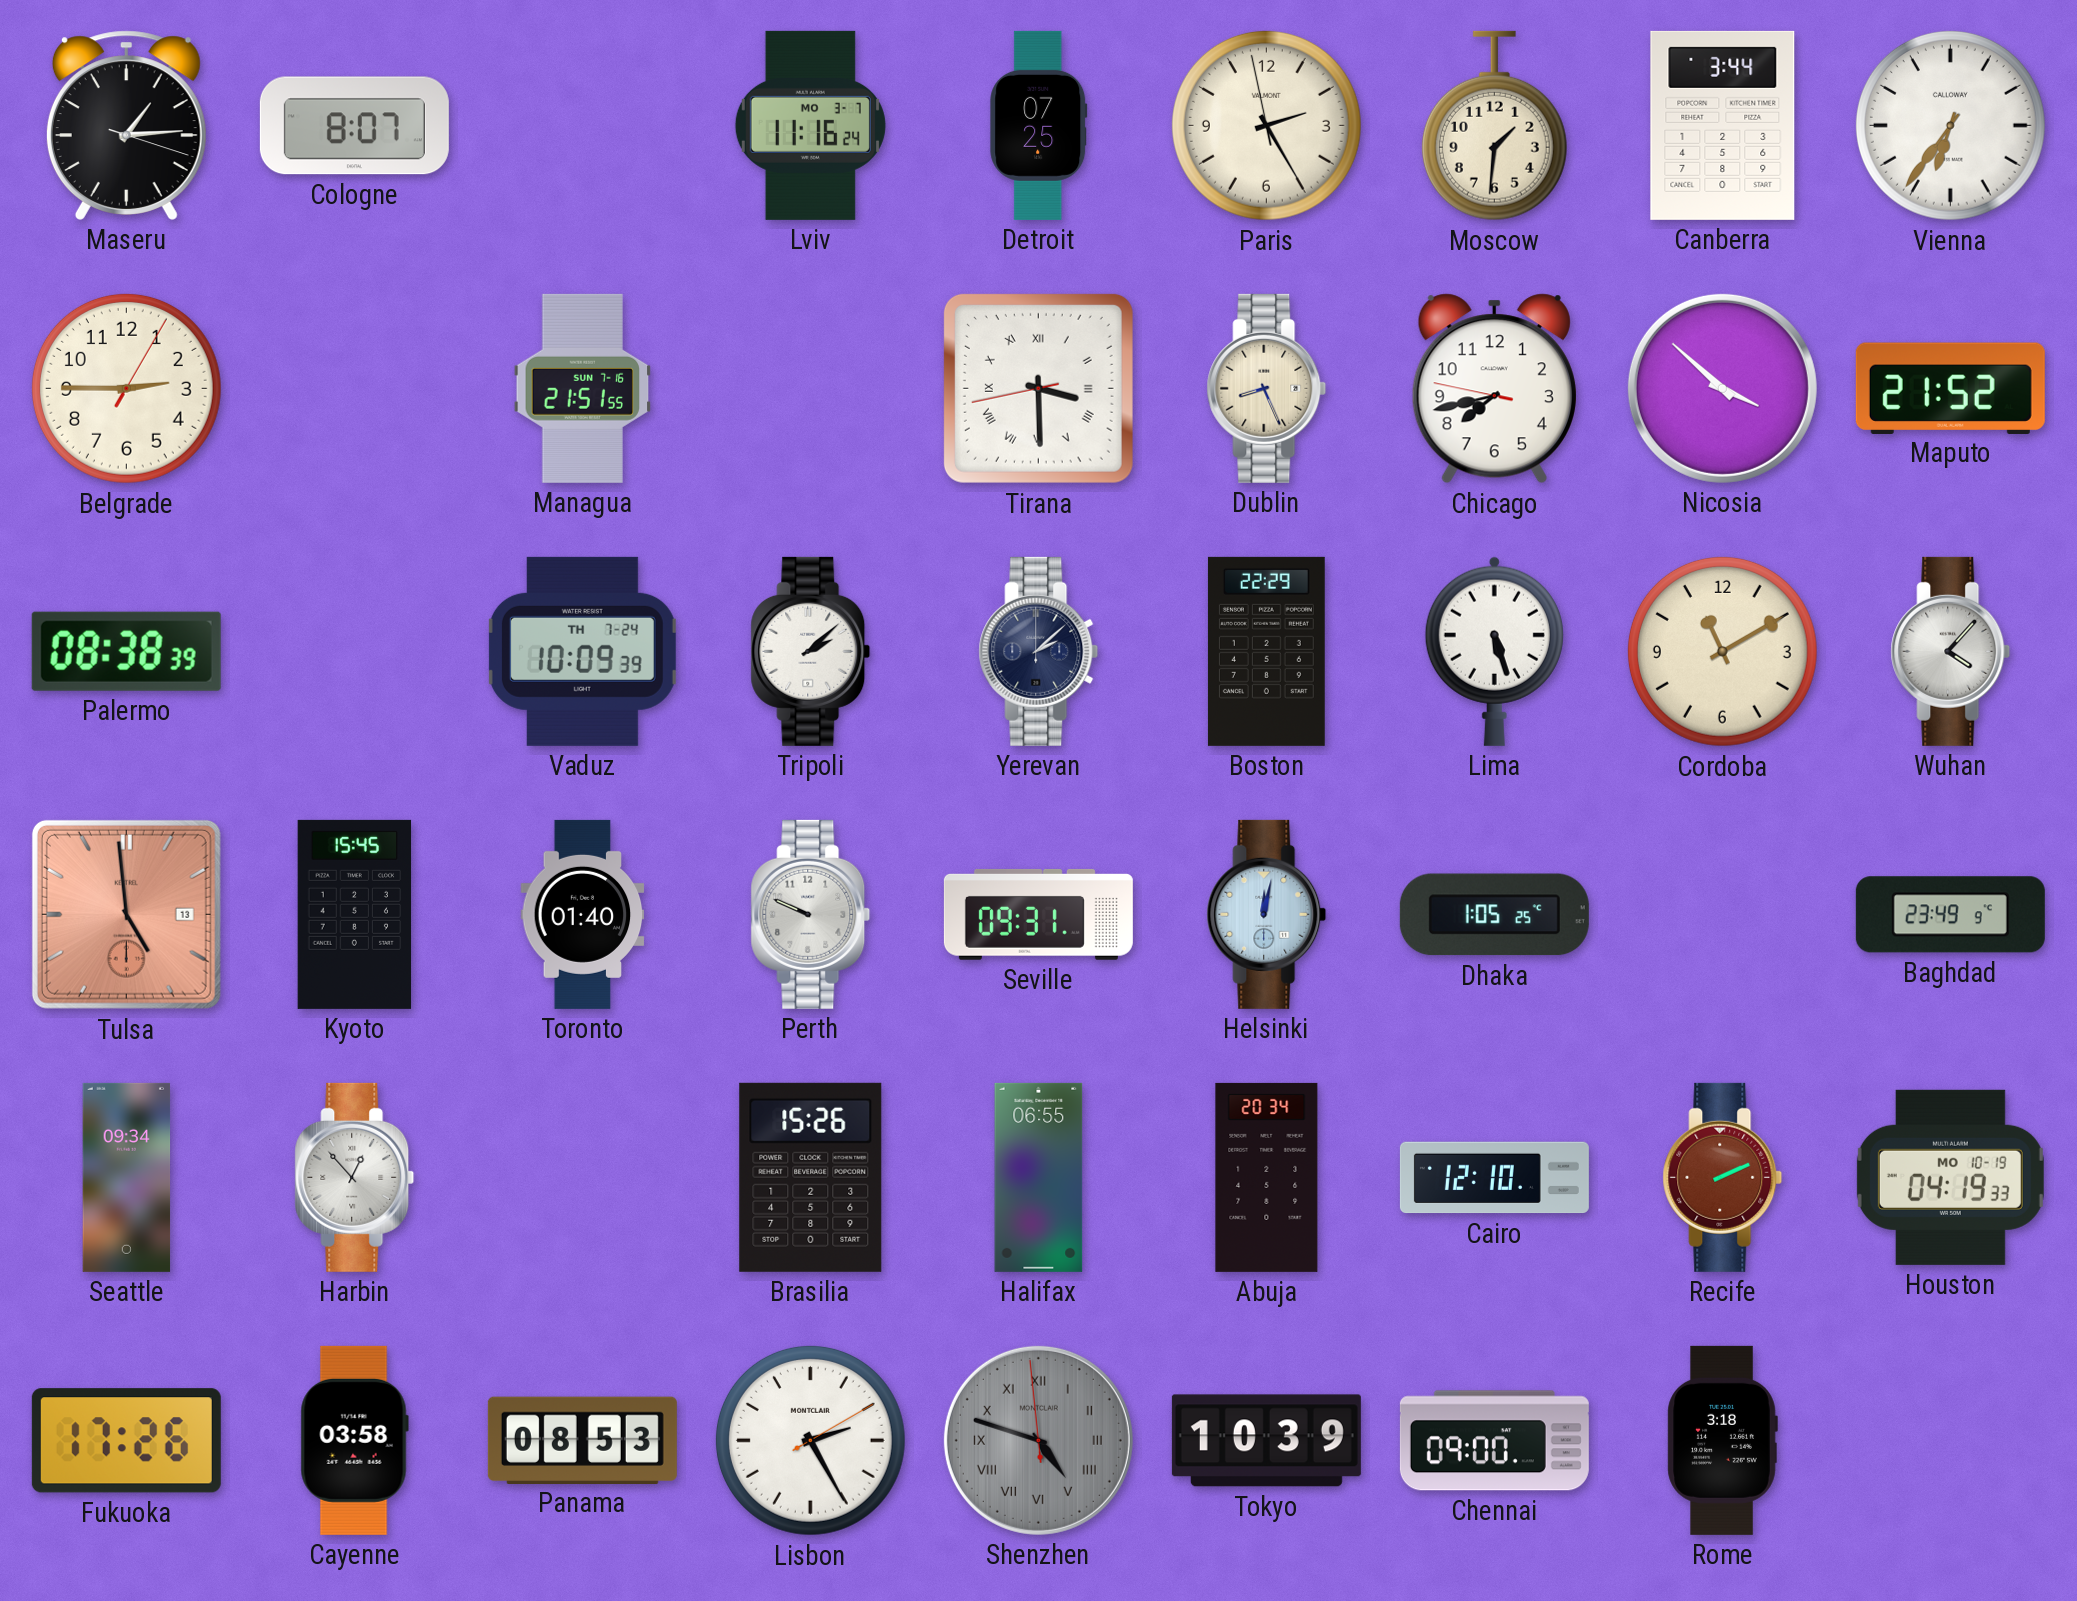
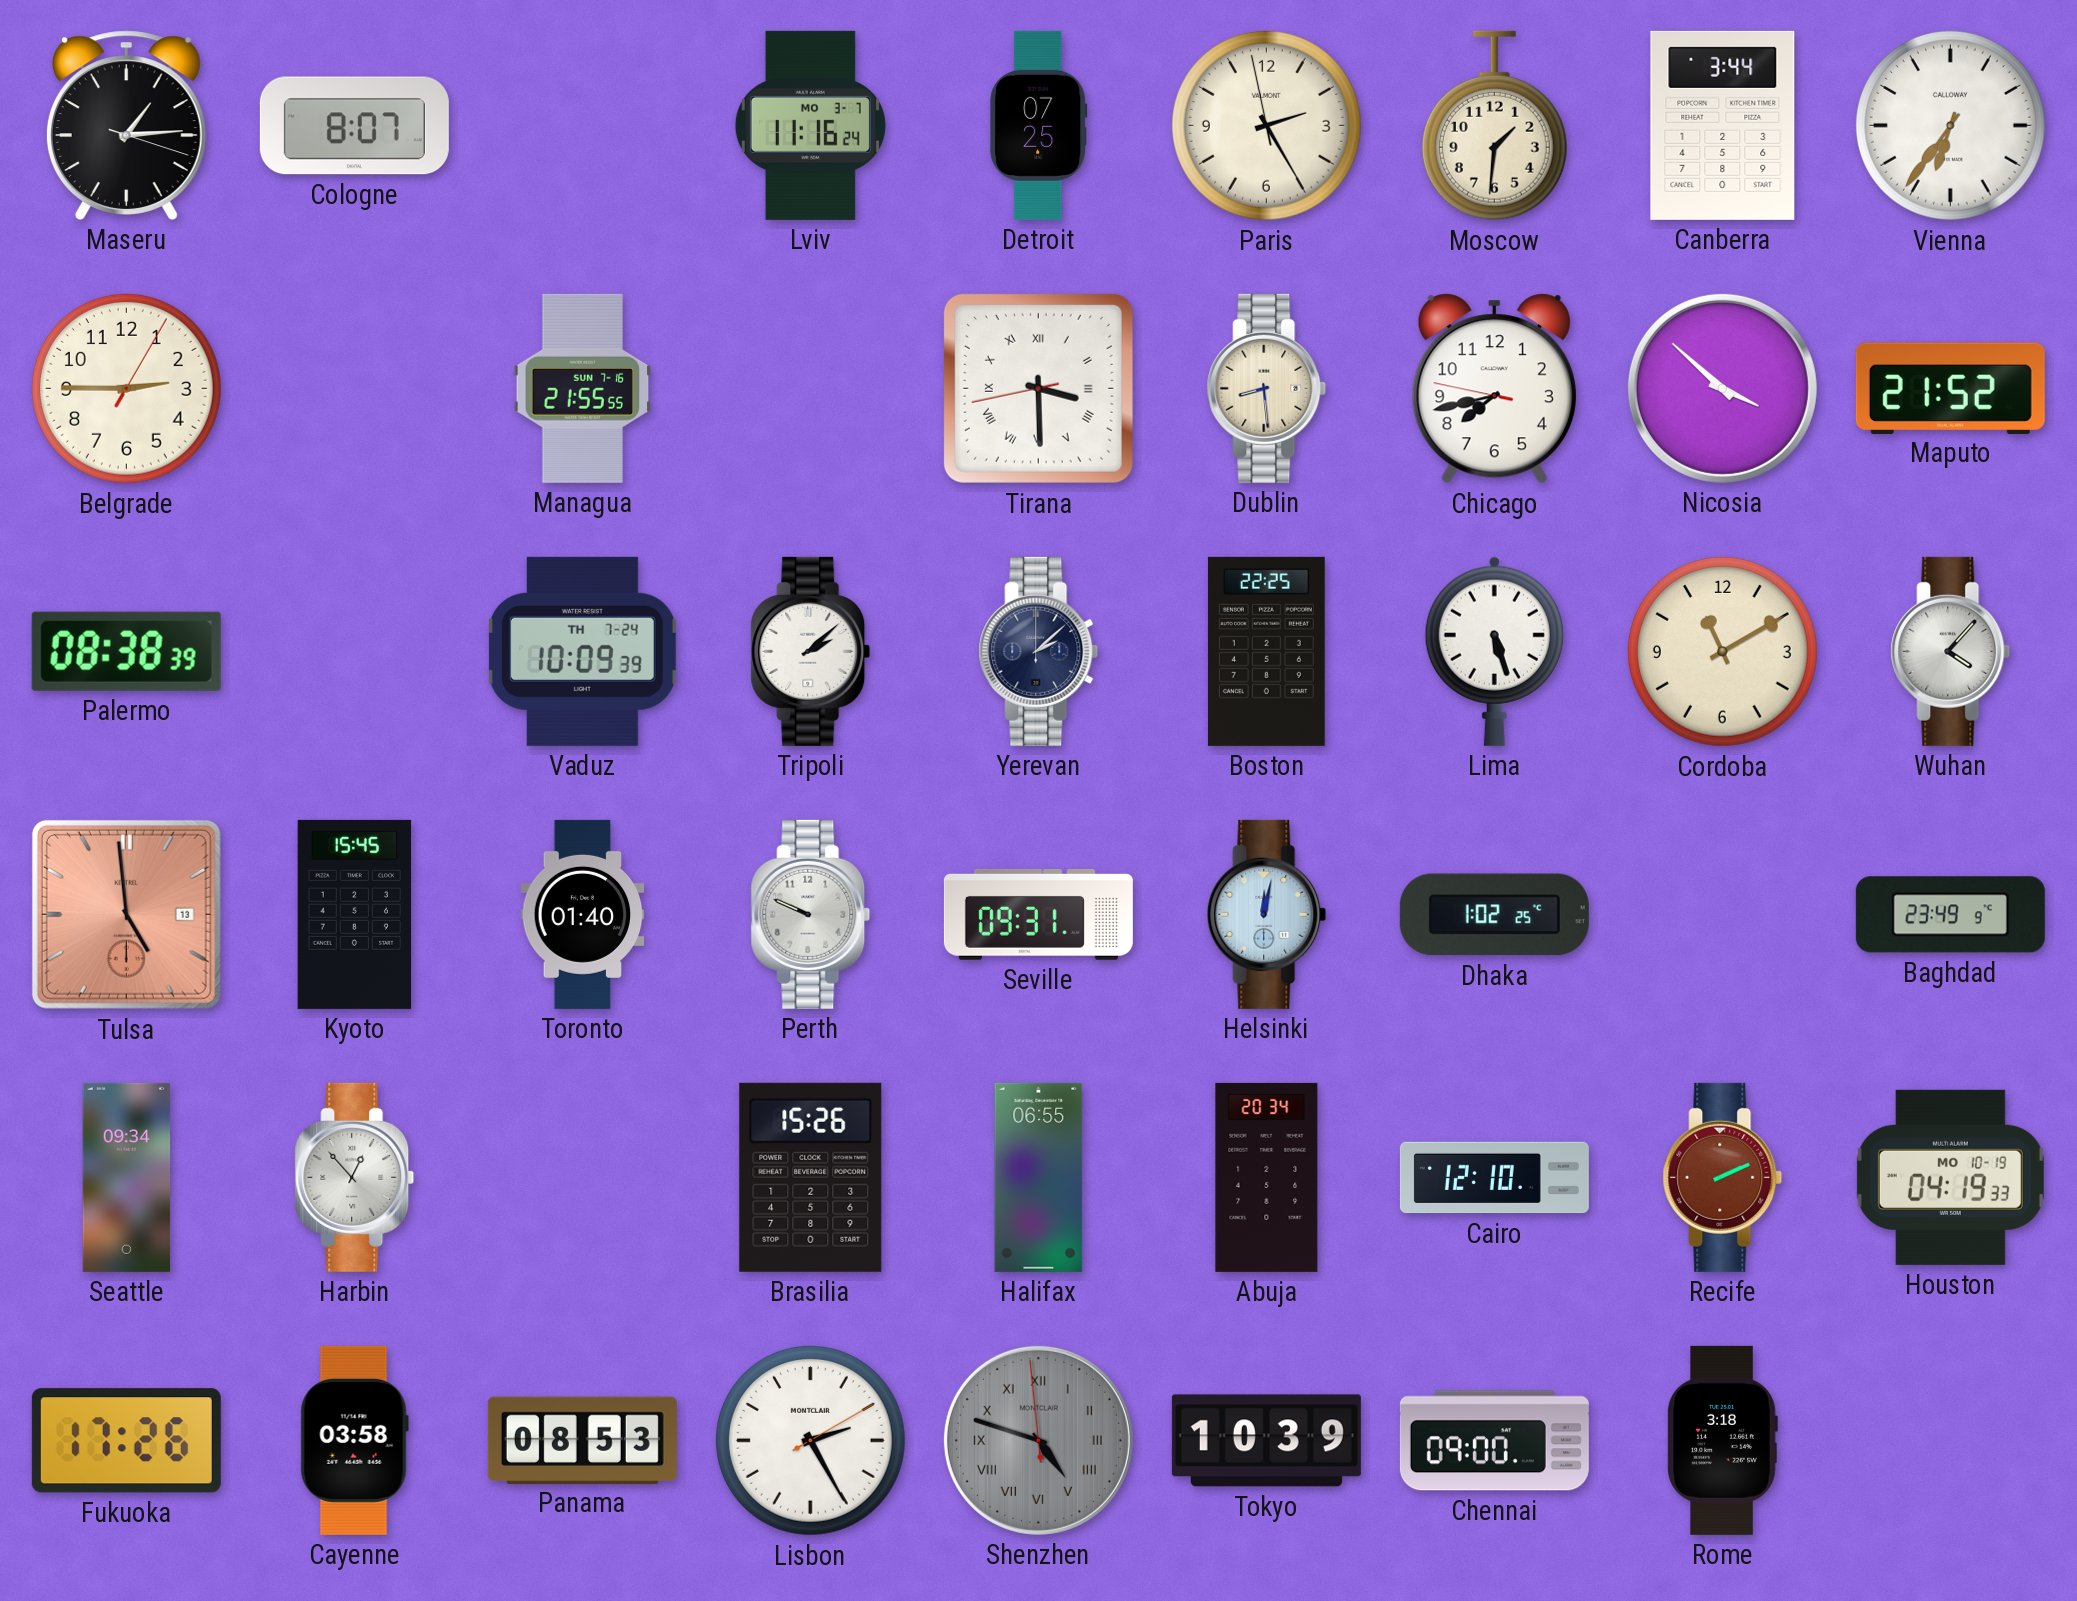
Managua: 21:51 -> 21:55
Dublin: 8:26 -> 8:29
Boston: 22:29 -> 22:25
Dhaka: 1:05 -> 1:02
